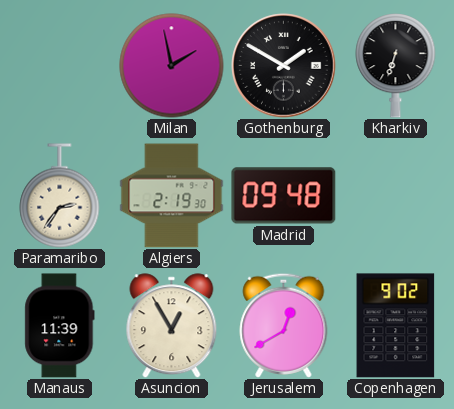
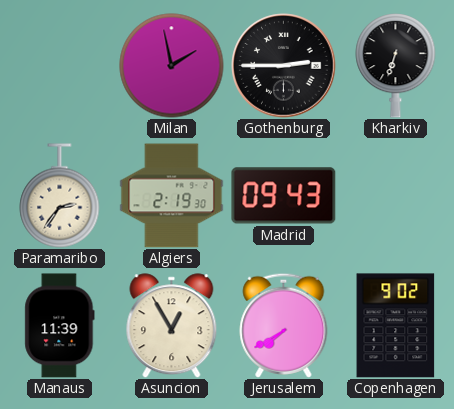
Gothenburg: 1:50 -> 2:45
Madrid: 09:48 -> 09:43
Jerusalem: 12:40 -> 7:40
